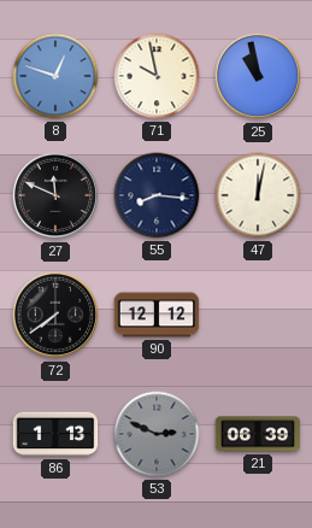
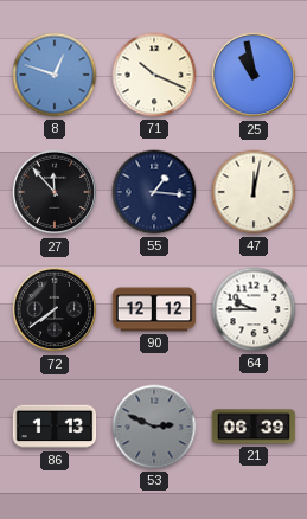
71: 9:58 -> 10:19
27: 11:49 -> 11:53
55: 8:16 -> 1:16
64: none -> 9:45
